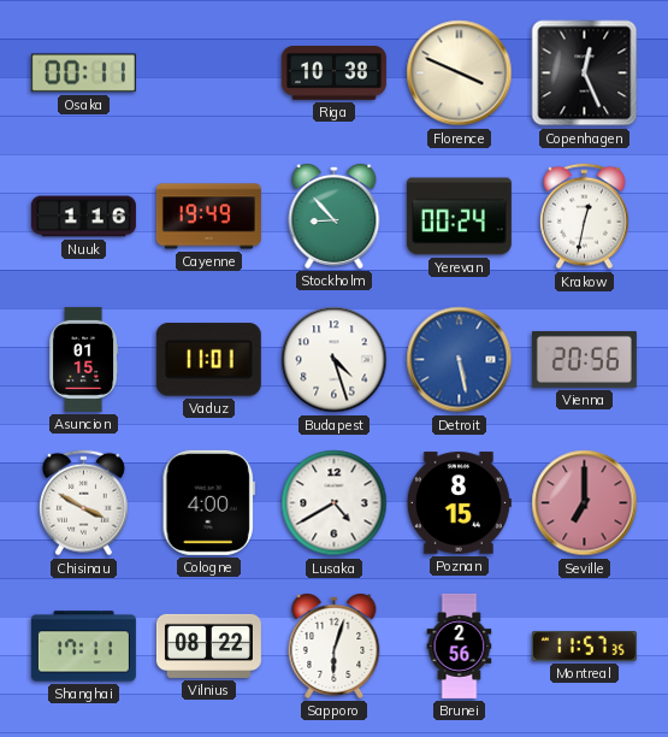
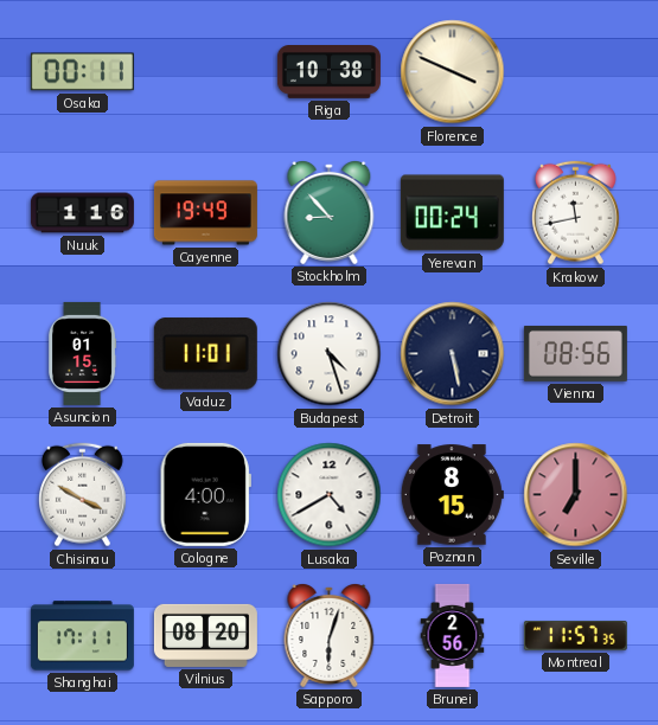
Copenhagen: 12:26 -> none
Krakow: 12:32 -> 11:43
Detroit dial: blue -> navy
Vienna: 20:56 -> 08:56
Vilnius: 08:22 -> 08:20
